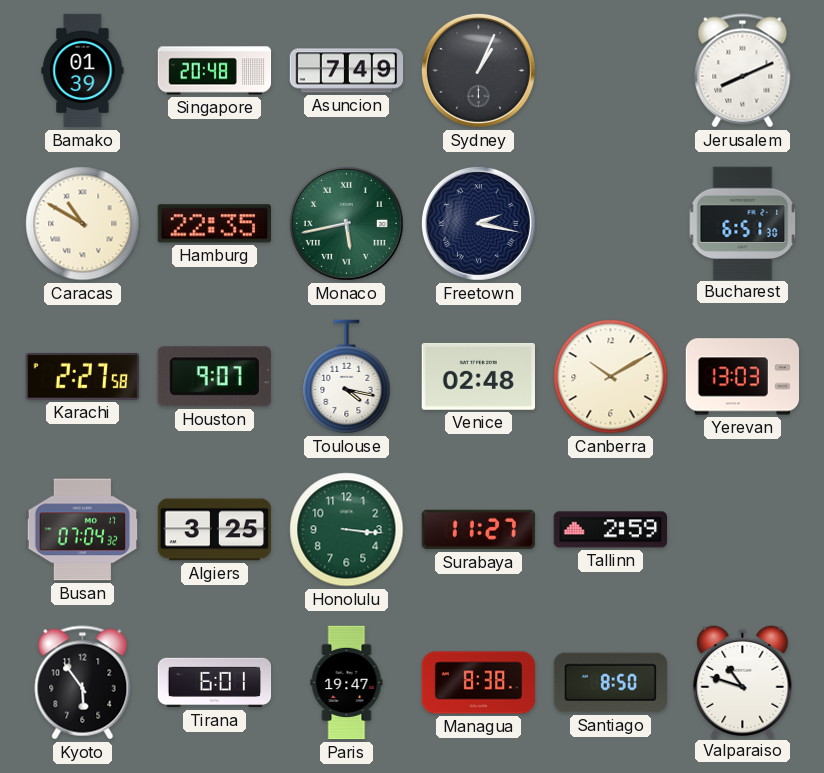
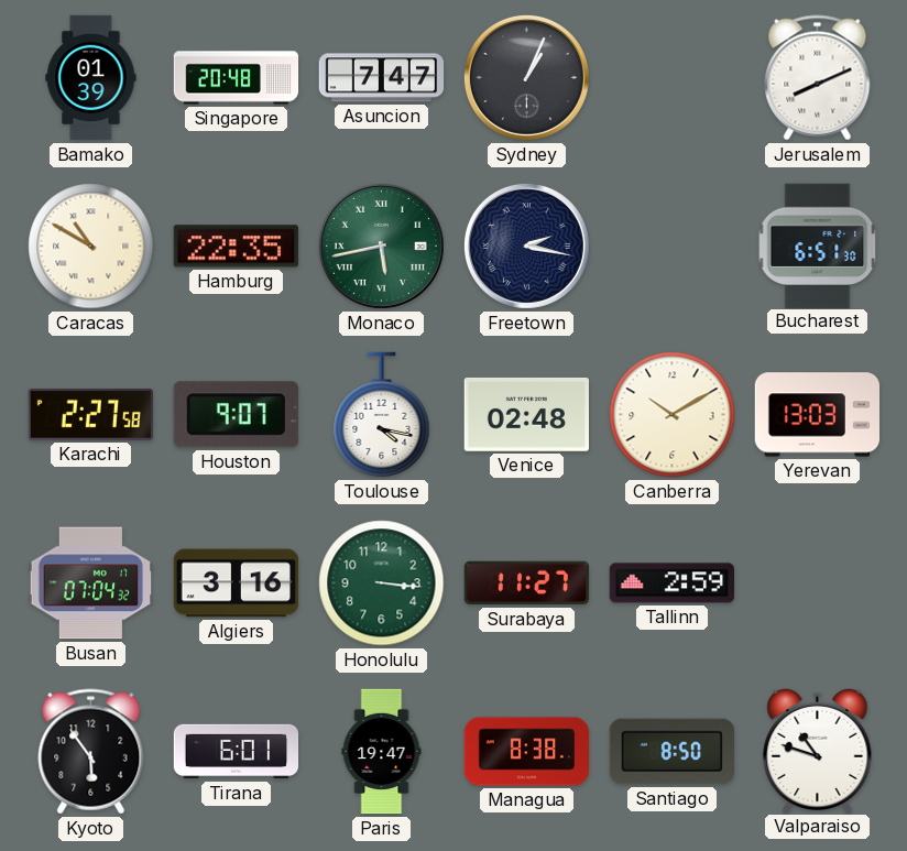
Asuncion: 7:49 -> 7:47
Algiers: 3:25 -> 3:16
